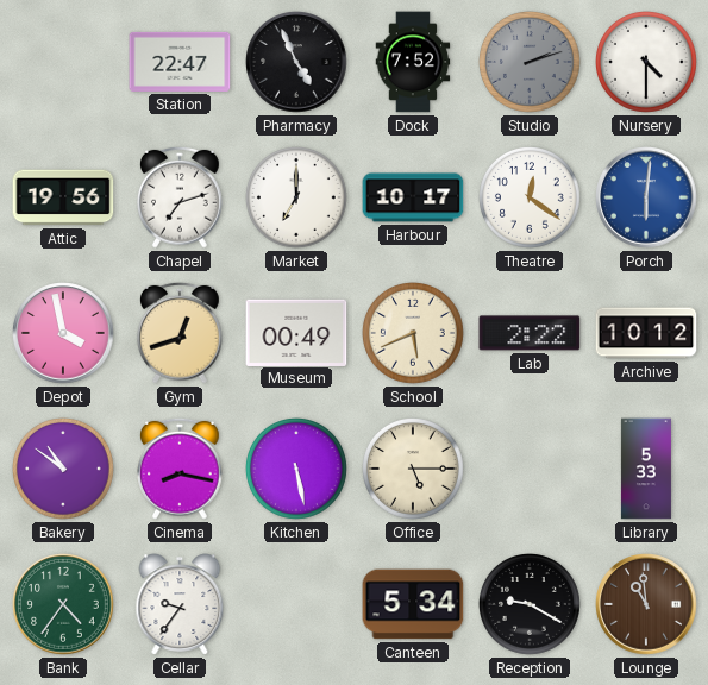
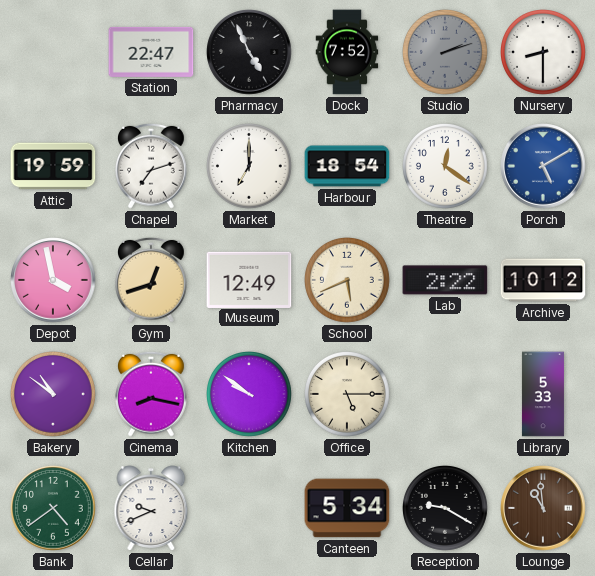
Nursery: 4:30 -> 8:30
Attic: 19:56 -> 19:59
Harbour: 10:17 -> 18:54
Porch: 6:01 -> 5:10
Museum: 00:49 -> 12:49
Kitchen: 5:28 -> 9:51
Bank: 4:36 -> 4:39
Cellar: 9:36 -> 9:41
